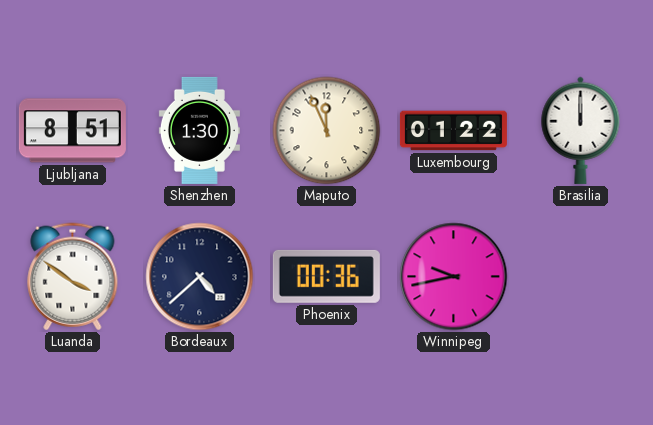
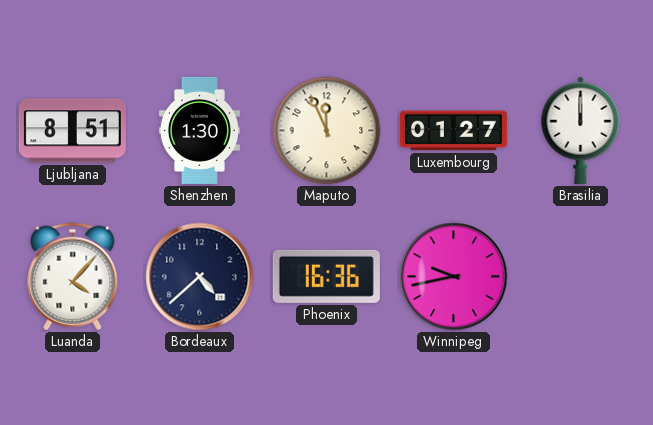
Luxembourg: 01:22 -> 01:27
Luanda: 3:51 -> 4:07
Phoenix: 00:36 -> 16:36
